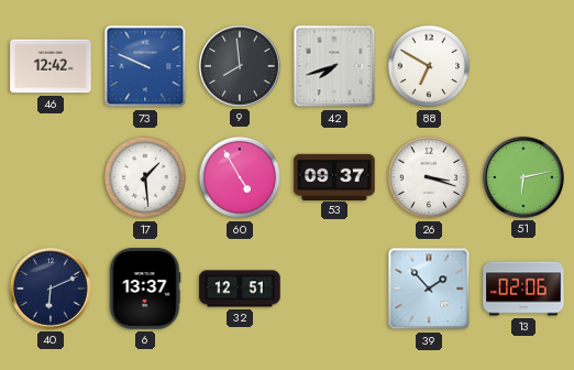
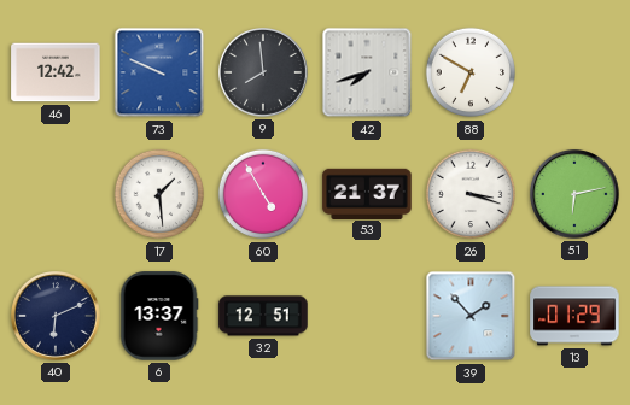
53: 09:37 -> 21:37
13: 02:06 -> 01:29
